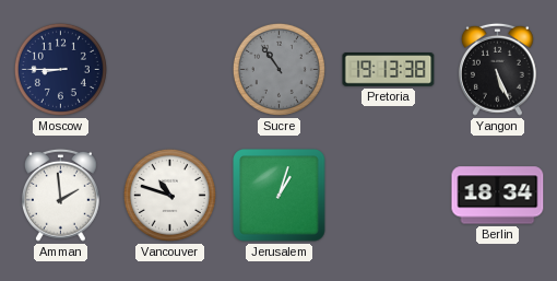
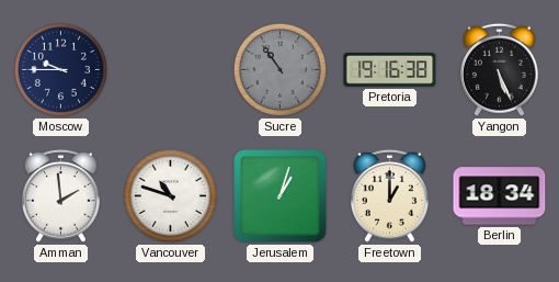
Moscow: 8:45 -> 9:45
Pretoria: 19:13 -> 19:16
Freetown: none -> 1:00
